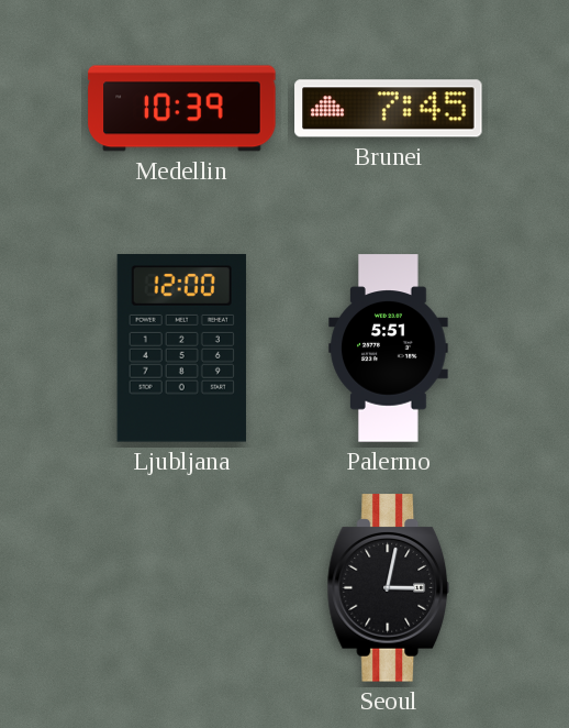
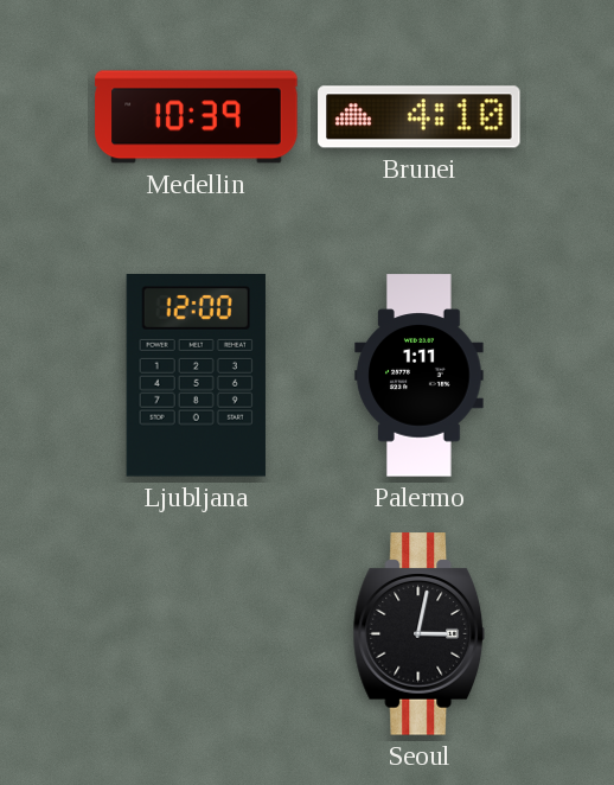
Brunei: 7:45 -> 4:10
Palermo: 5:51 -> 1:11
